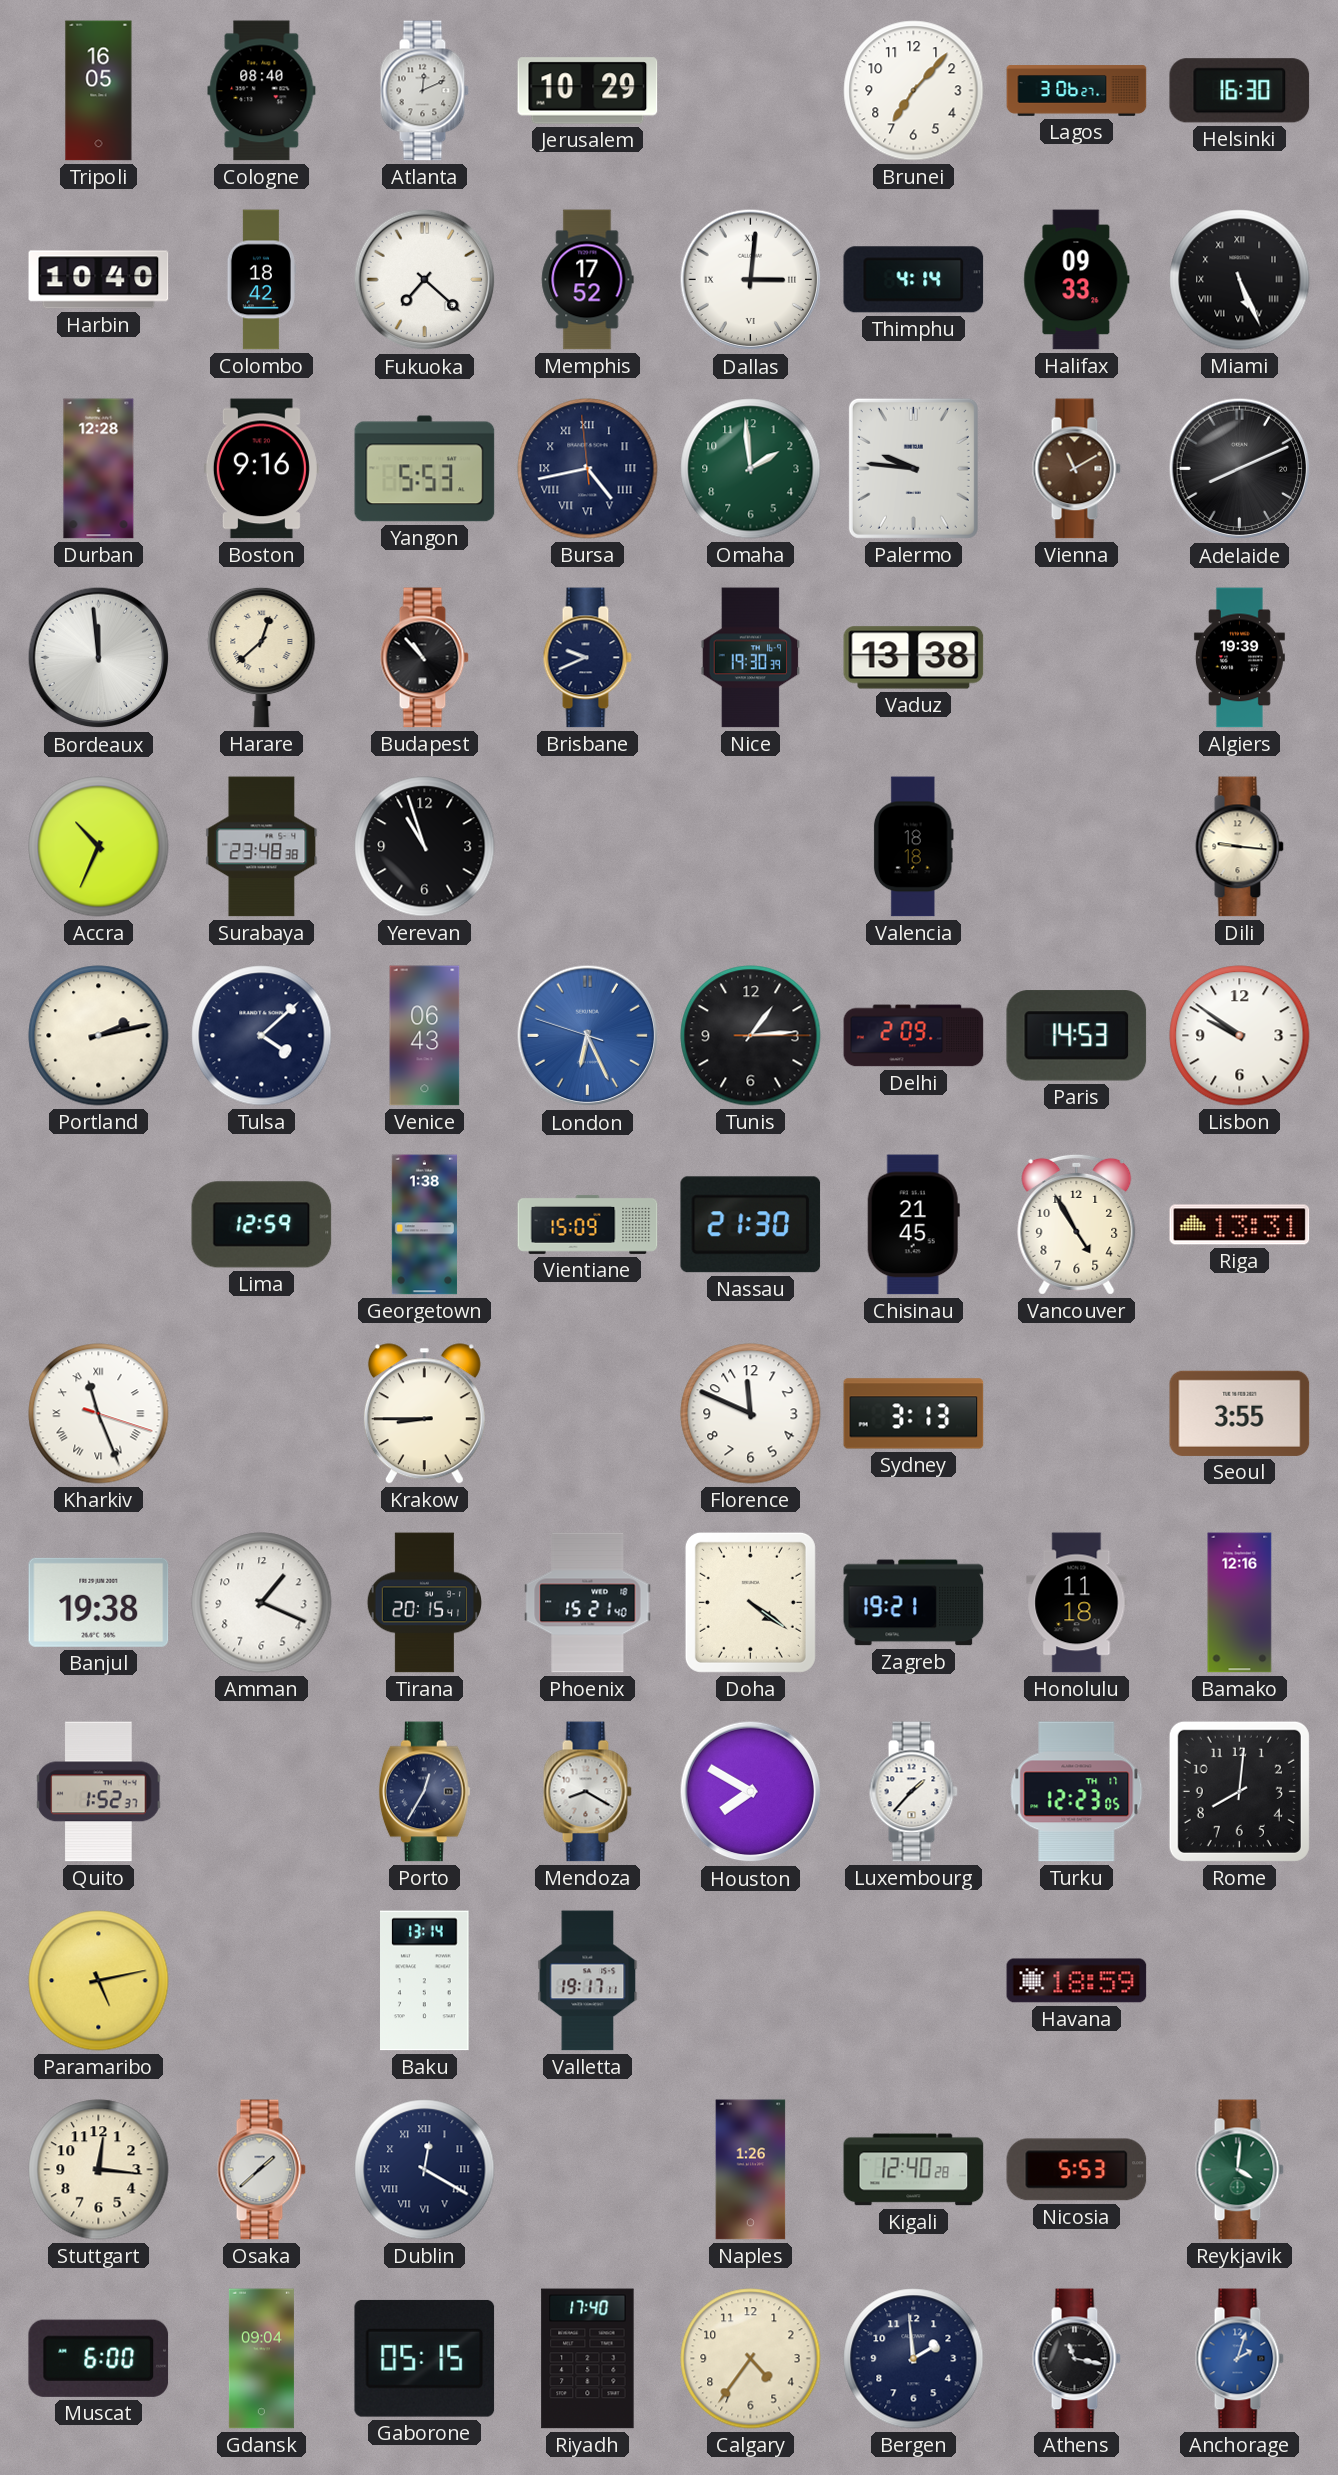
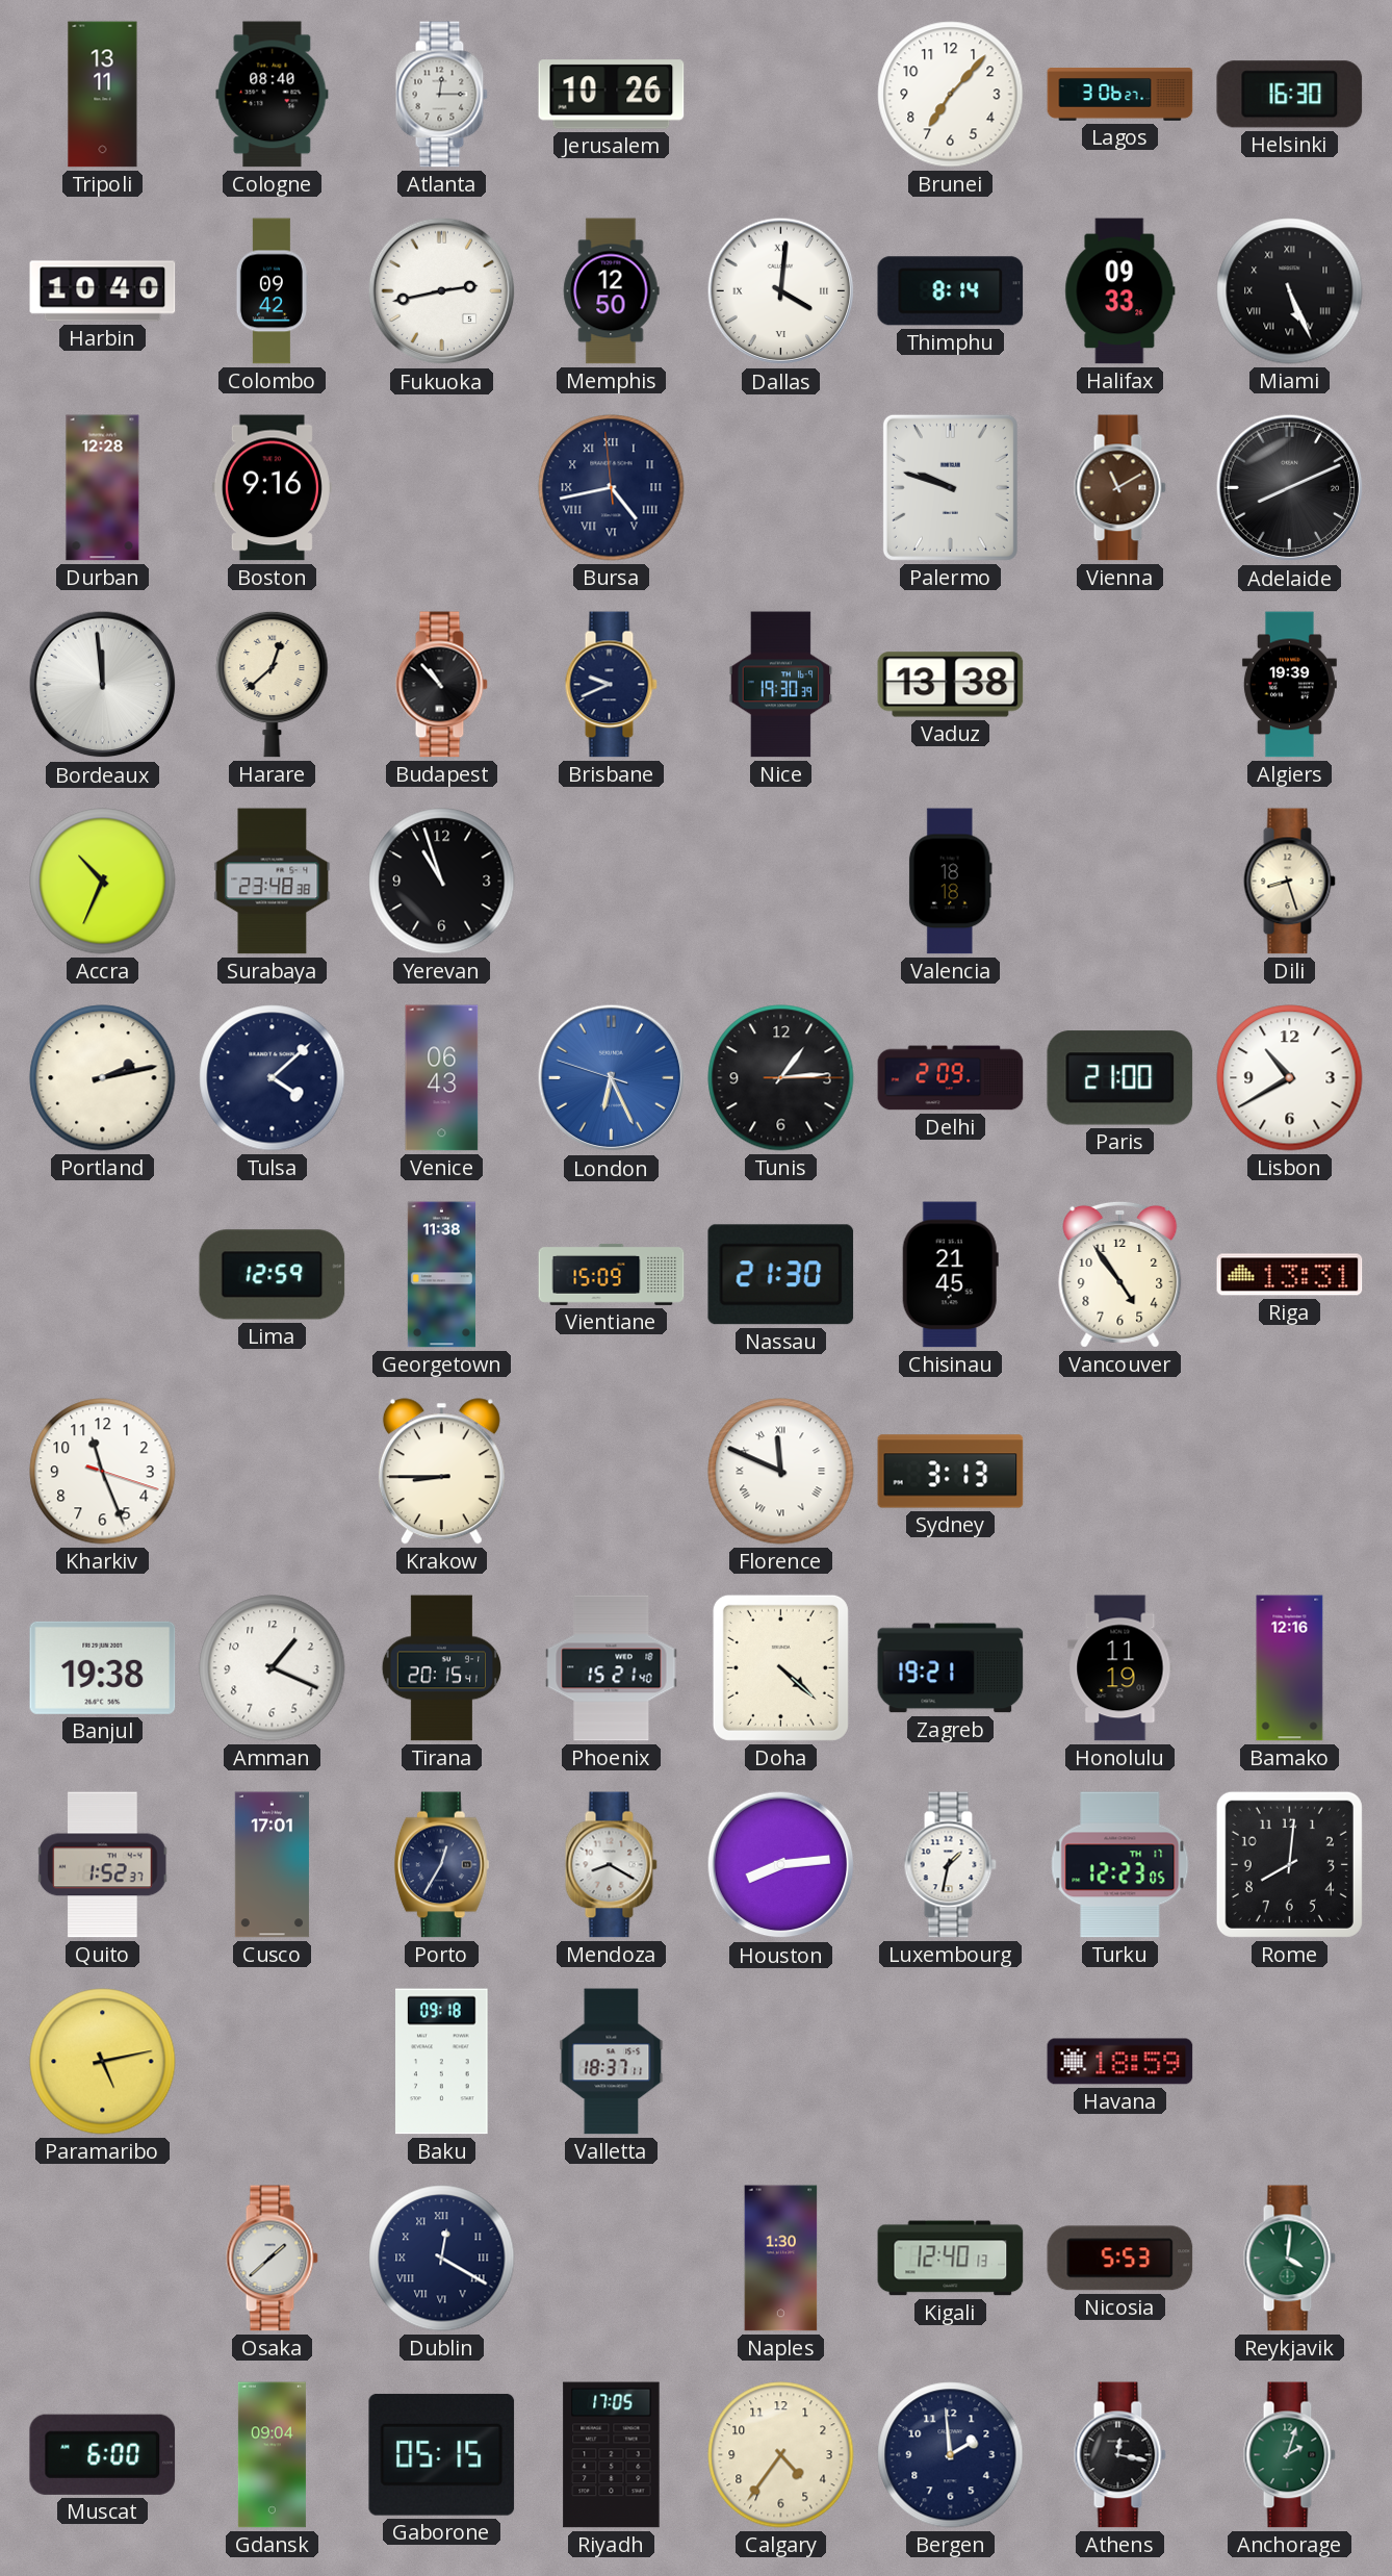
Tripoli: 16:05 -> 13:11
Atlanta: 12:11 -> 12:15
Jerusalem: 10:29 -> 10:26
Colombo: 18:42 -> 09:42
Fukuoka: 7:22 -> 2:43
Memphis: 17:52 -> 12:50
Dallas: 3:01 -> 4:01
Thimphu: 4:14 -> 8:14
Yangon: 5:53 -> none
Omaha: 1:59 -> none
Palermo: 9:46 -> 9:48
Dili: 9:16 -> 8:27
Paris: 14:53 -> 21:00
Lisbon: 9:51 -> 10:40
Georgetown: 1:38 -> 11:38
Vancouver: 4:55 -> 4:54
Kharkiv numerals: Roman -> Arabic
Florence numerals: Arabic -> Roman
Seoul: 3:55 -> none
Doha: 4:21 -> 4:22
Honolulu: 11:18 -> 11:19
Cusco: none -> 17:01
Houston: 7:50 -> 8:14
Luxembourg: 1:37 -> 1:32
Baku: 13:14 -> 09:18
Valletta: 19:17 -> 18:37
Stuttgart: 12:16 -> none
Naples: 1:26 -> 1:30
Kigali: 12:40:28 -> 12:40:13
Riyadh: 17:40 -> 17:05
Athens: 11:17 -> 12:17
Anchorage dial: blue -> green
